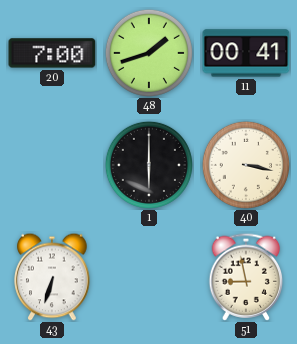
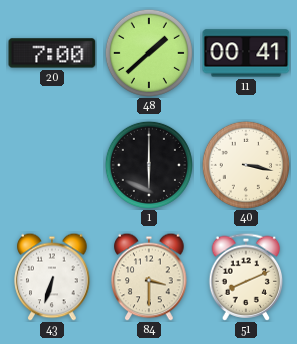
48: 1:42 -> 1:38
84: none -> 3:30
51: 8:58 -> 8:11
